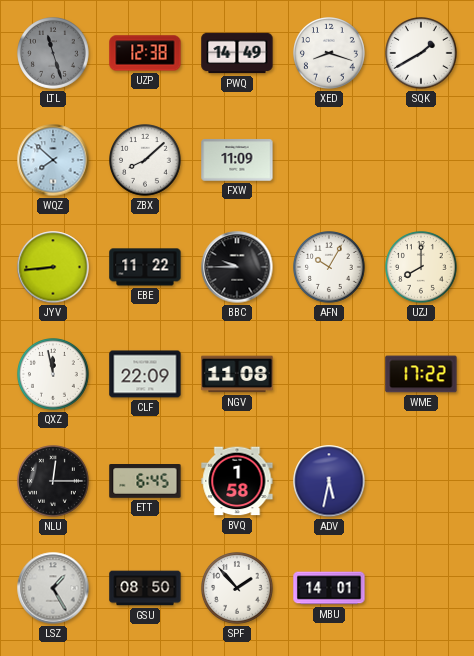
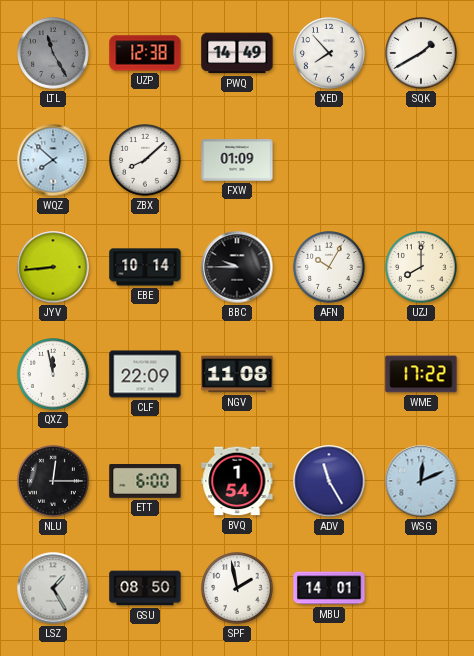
LTL: 11:27 -> 11:25
XED: 8:18 -> 7:53
FXW: 11:09 -> 01:09
EBE: 11:22 -> 10:14
ETT: 6:45 -> 6:00
BVQ: 1:58 -> 1:54
ADV: 5:32 -> 11:25
WSG: none -> 12:11
SPF: 1:53 -> 1:58
